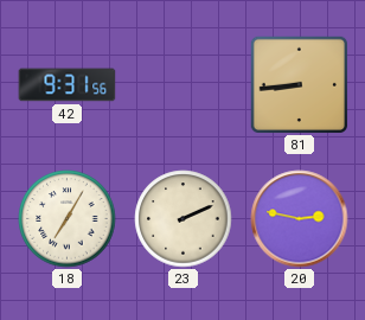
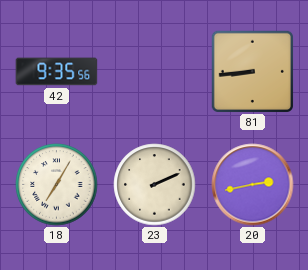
42: 9:31 -> 9:35
20: 2:47 -> 2:43
